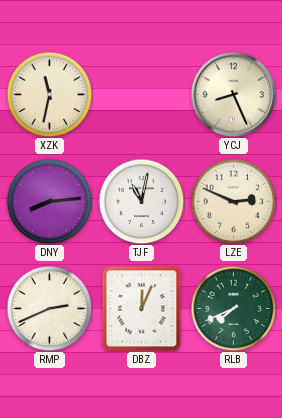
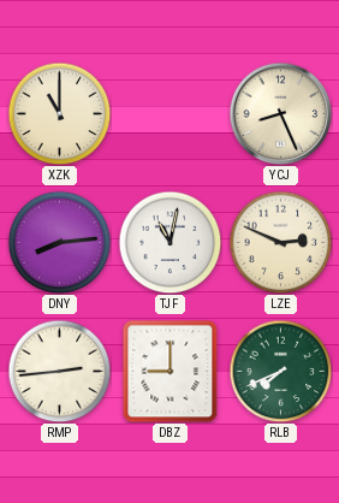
XZK: 11:32 -> 11:00
RMP: 2:41 -> 2:44
DBZ: 12:04 -> 9:00
